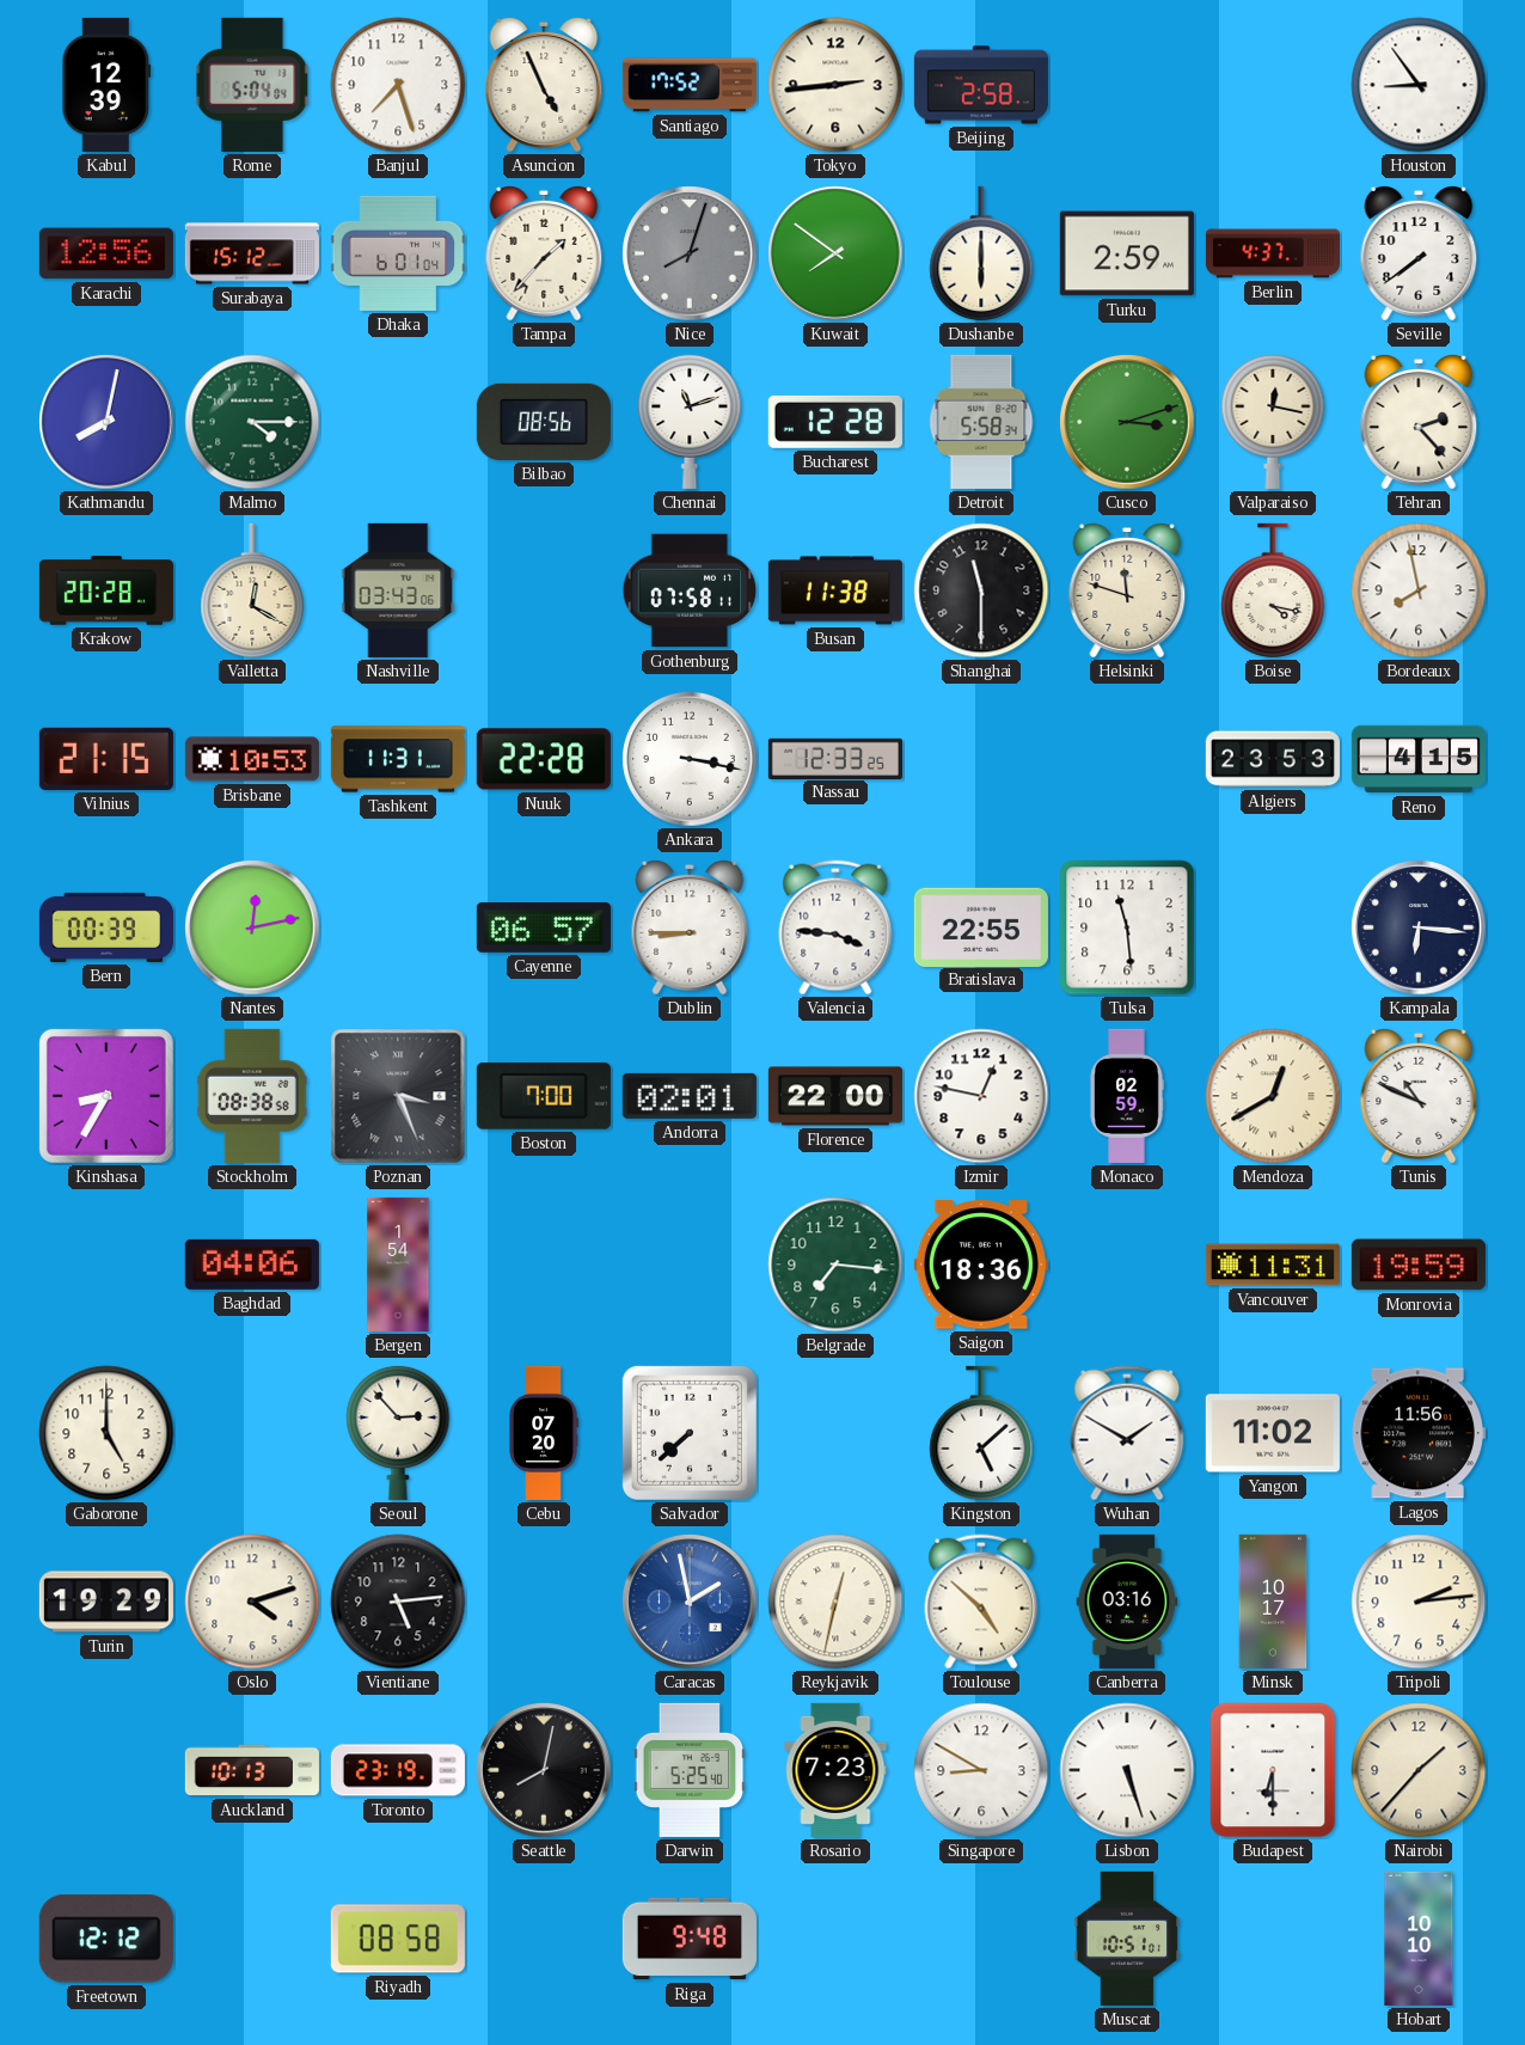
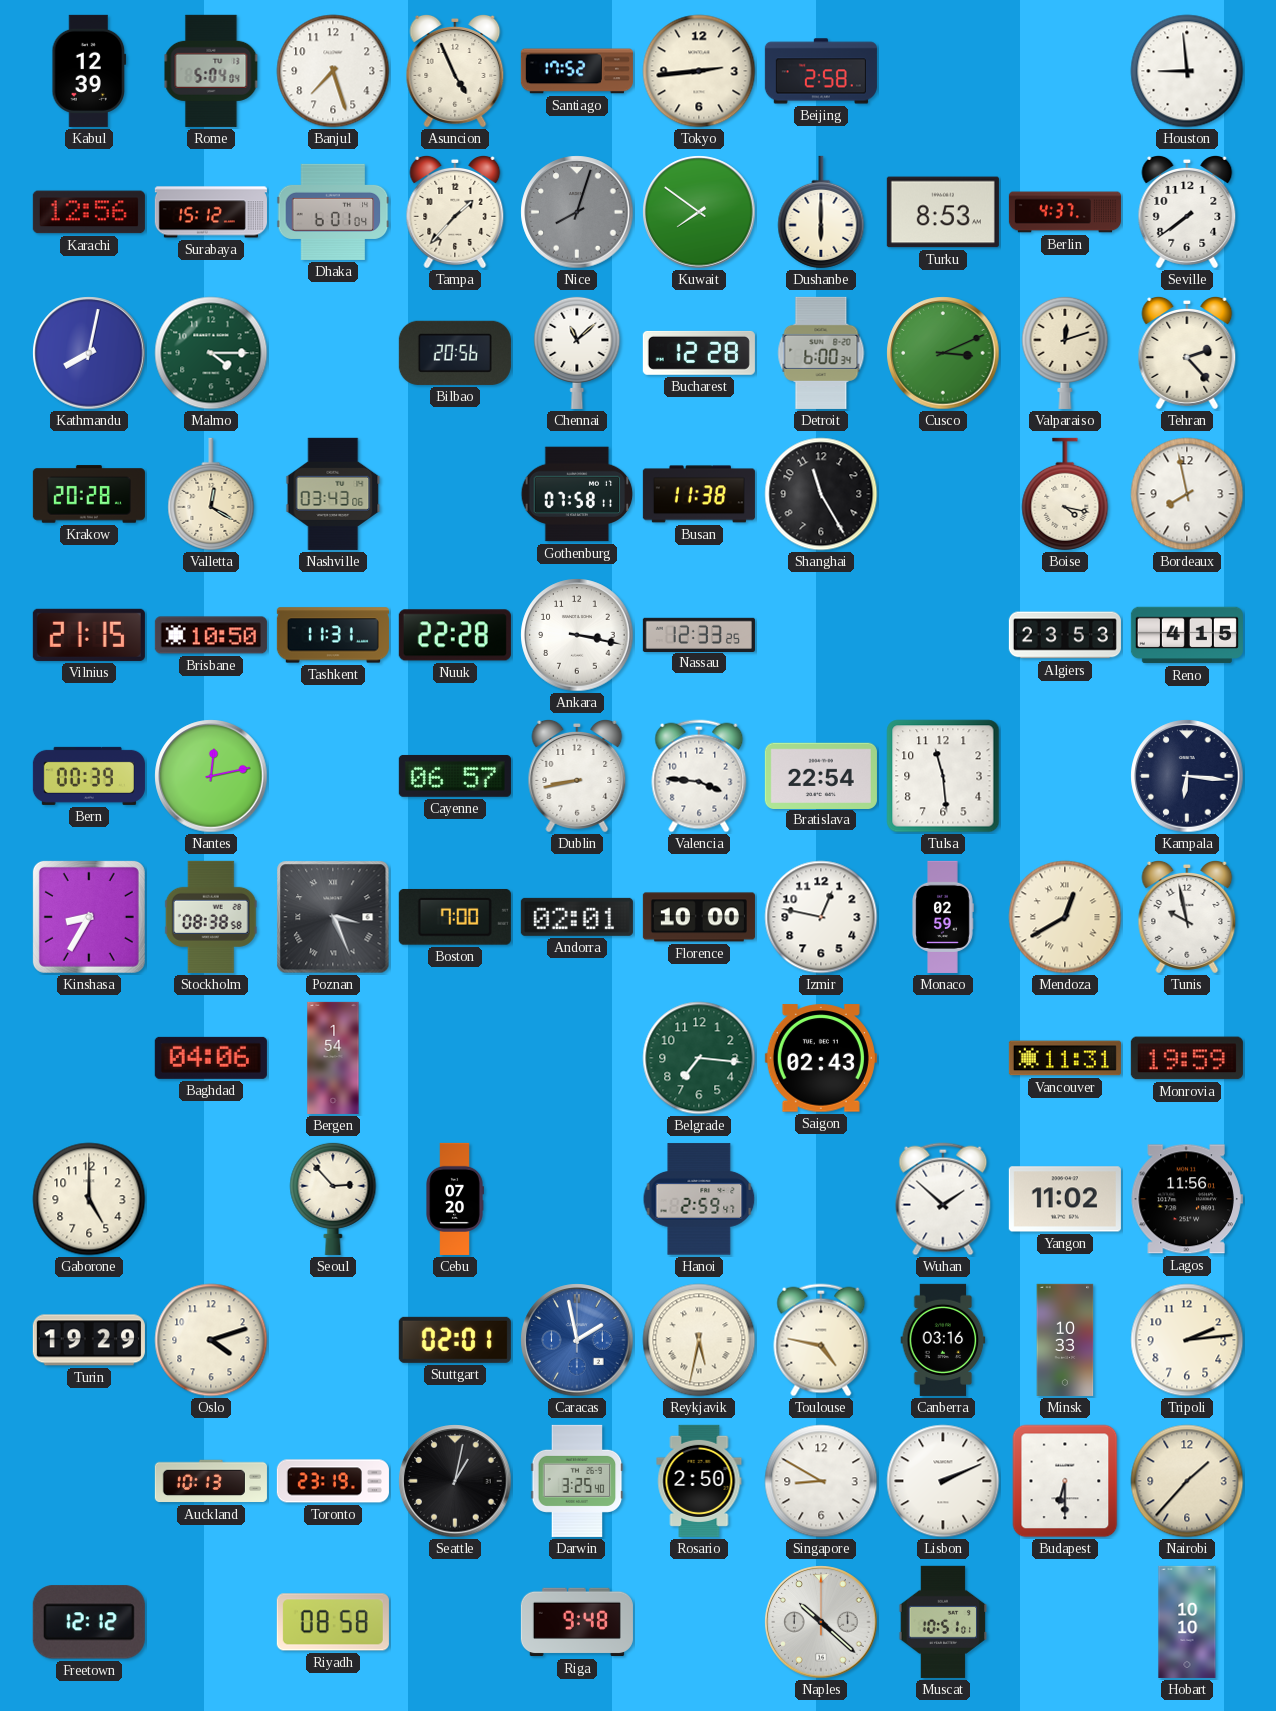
Houston: 8:54 -> 8:59
Turku: 2:59 -> 8:53
Bilbao: 08:56 -> 20:56
Chennai: 11:12 -> 11:08
Detroit: 5:58 -> 6:00
Cusco: 3:12 -> 3:11
Valparaiso: 12:17 -> 12:12
Shanghai: 11:30 -> 11:25
Helsinki: 11:48 -> none
Brisbane: 10:53 -> 10:50
Dublin: 8:45 -> 8:43
Bratislava: 22:55 -> 22:54
Florence: 22:00 -> 10:00
Tunis: 10:49 -> 9:58
Saigon: 18:36 -> 02:43
Salvador: 7:38 -> none
Hanoi: none -> 2:59
Kingston: 5:08 -> none
Wuhan: 1:50 -> 1:52
Vientiane: 5:14 -> none
Stuttgart: none -> 02:01
Reykjavik: 12:32 -> 5:32
Toulouse: 4:52 -> 4:47
Minsk: 10:17 -> 10:33
Seattle: 8:02 -> 1:02
Darwin: 5:25 -> 3:25
Rosario: 7:23 -> 2:50
Lisbon: 5:27 -> 2:11
Naples: none -> 10:22
